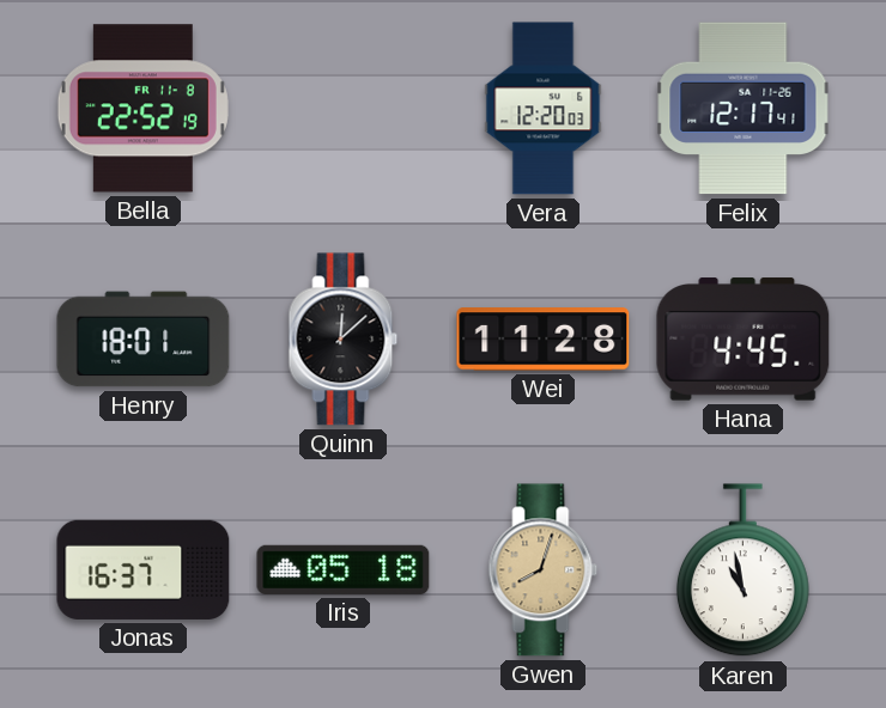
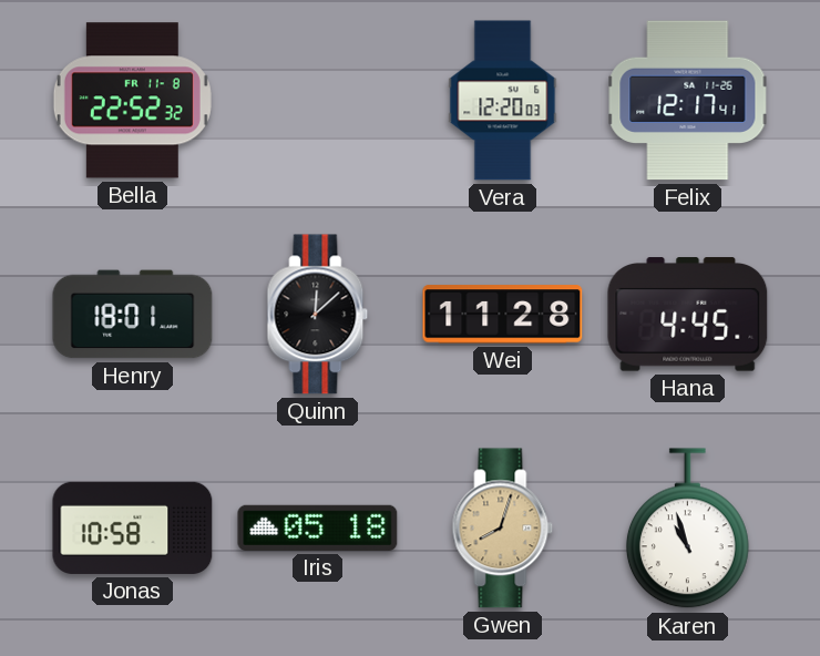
Bella: 22:52:19 -> 22:52:32
Jonas: 16:37 -> 10:58
Karen: 10:58 -> 10:57
